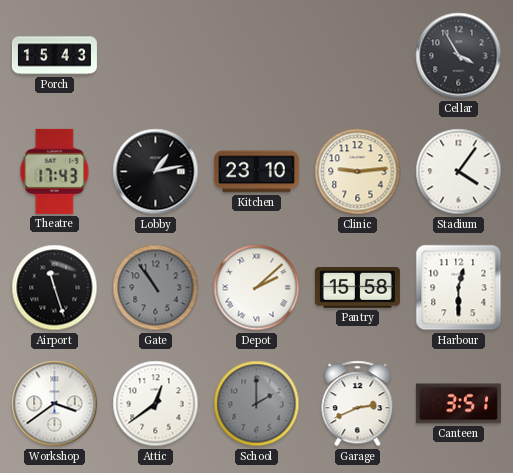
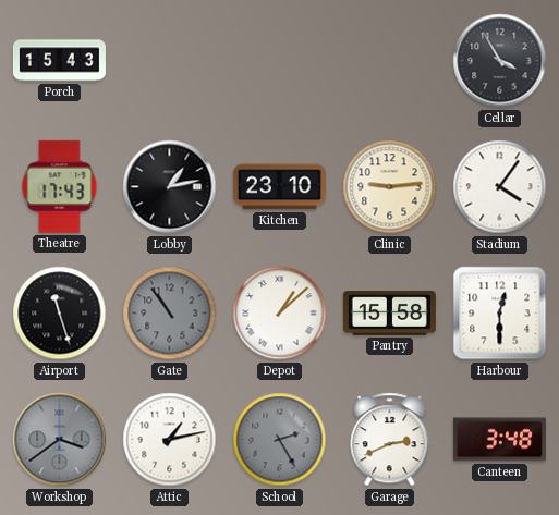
Depot: 2:08 -> 1:08
Workshop dial: white -> grey
Attic: 12:39 -> 1:13
School: 2:00 -> 2:25
Canteen: 3:51 -> 3:48
